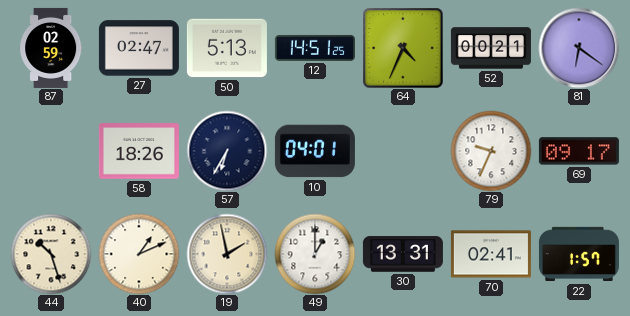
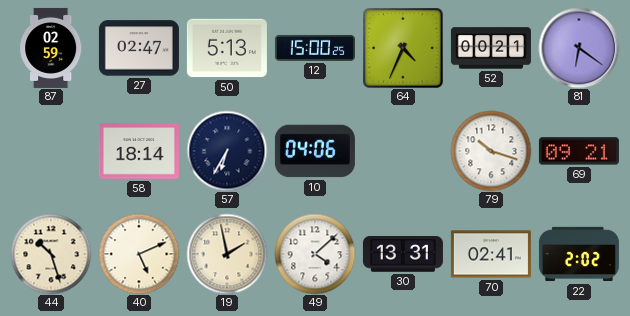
12: 14:51 -> 15:00
58: 18:26 -> 18:14
10: 04:01 -> 04:06
79: 9:34 -> 10:18
69: 09:17 -> 09:21
40: 1:11 -> 5:11
49: 1:00 -> 4:08
22: 1:57 -> 2:02
